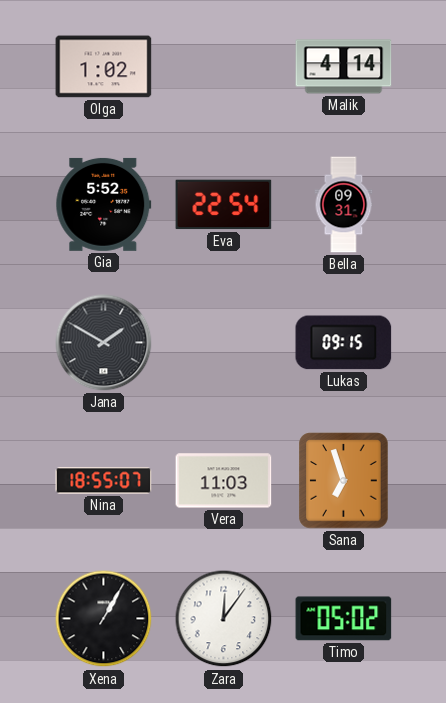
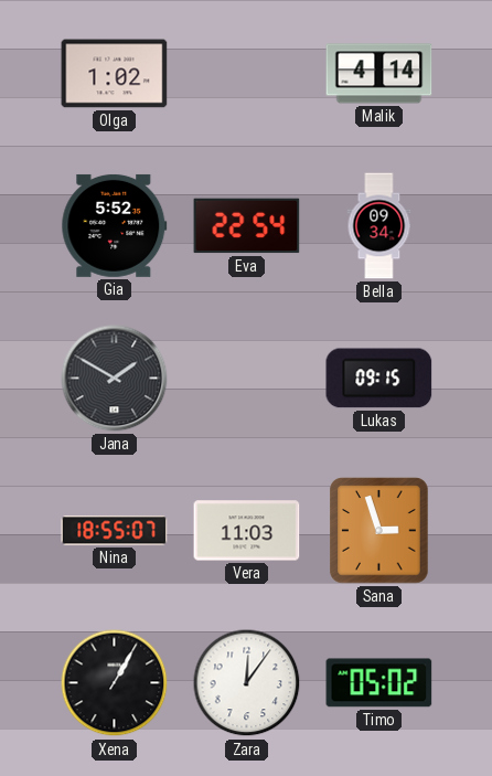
Bella: 09:31 -> 09:34
Sana: 6:57 -> 2:57
